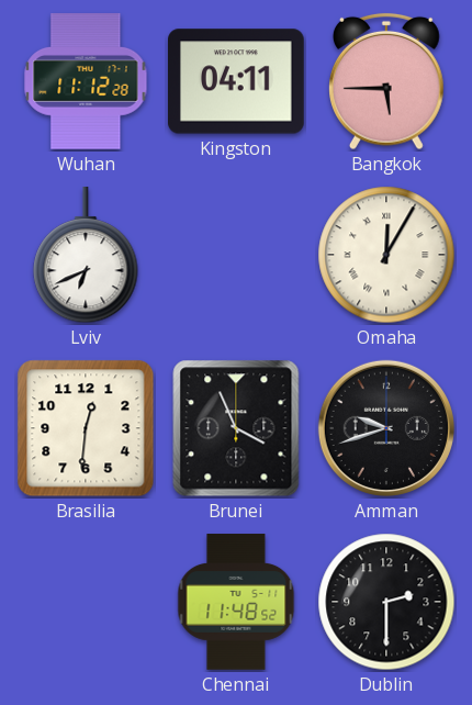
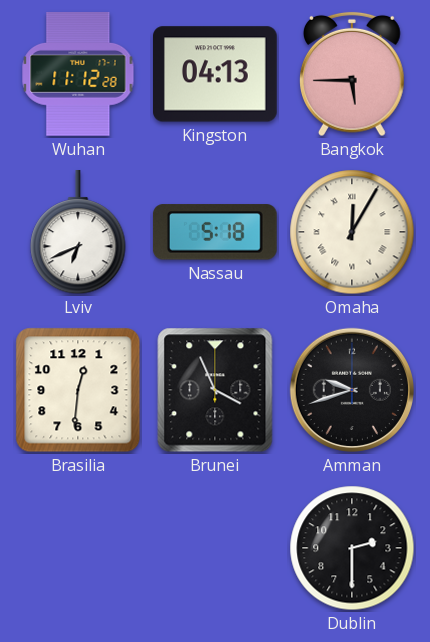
Kingston: 04:11 -> 04:13
Nassau: none -> 5:18
Chennai: 11:48 -> none
